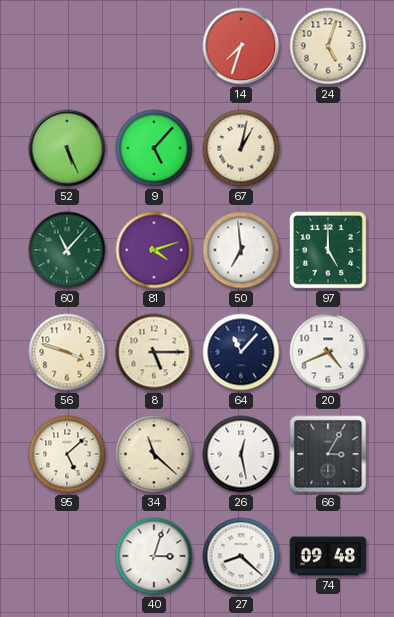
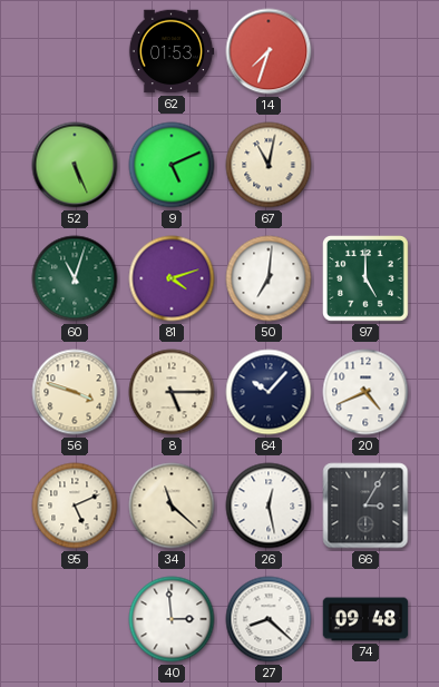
62: none -> 01:53
24: 5:03 -> none
9: 5:07 -> 5:11
67: 1:02 -> 11:02
60: 11:07 -> 11:03
50: 6:59 -> 7:01
64: 11:07 -> 10:07
95: 5:08 -> 5:11
40: 3:03 -> 2:59
